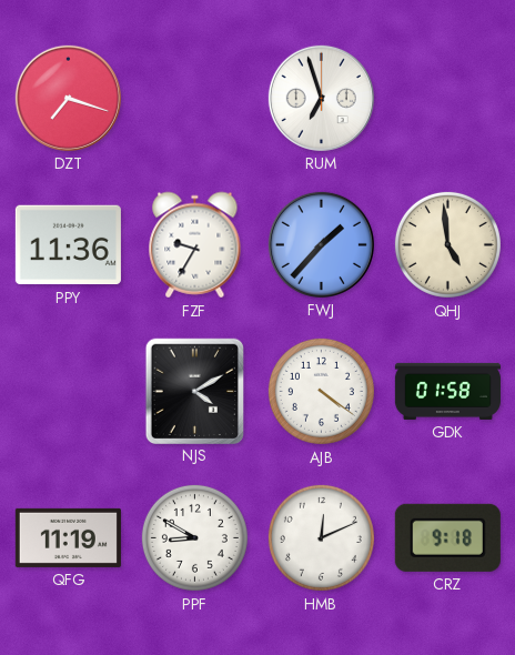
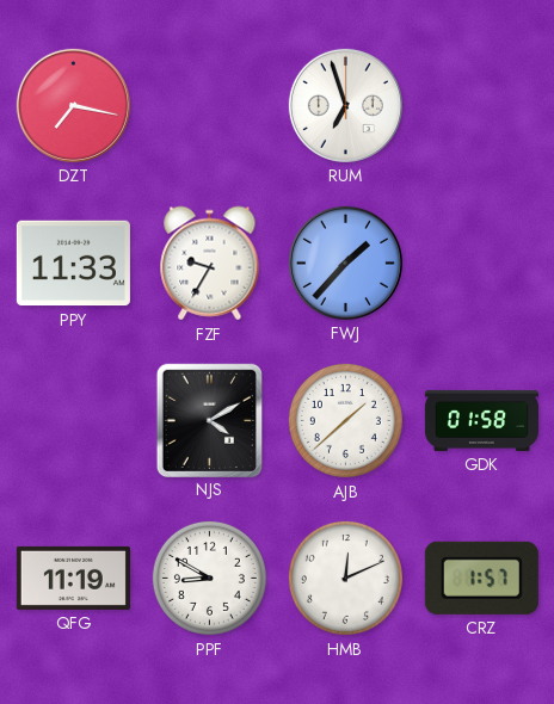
DZT: 7:18 -> 7:17
PPY: 11:36 -> 11:33
QHJ: 4:59 -> none
AJB: 4:21 -> 1:38
CRZ: 9:18 -> 1:57
